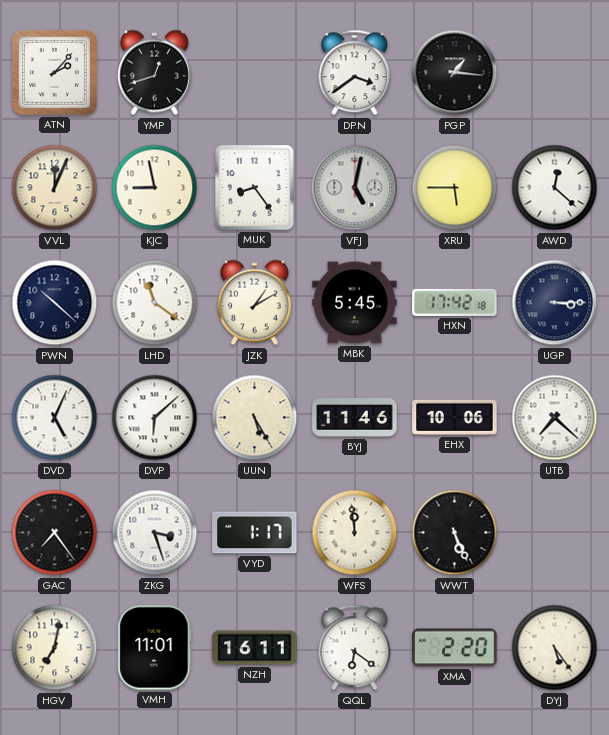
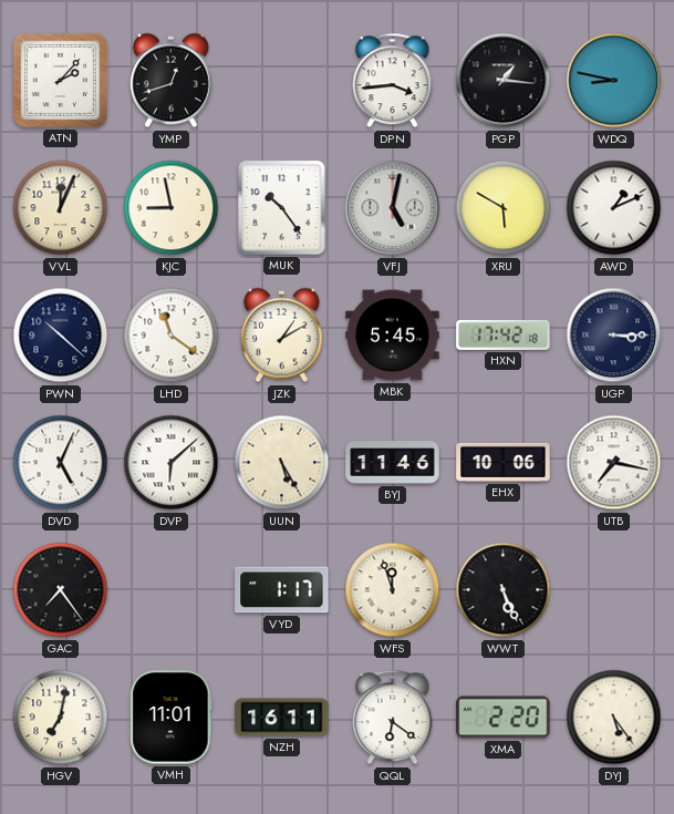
DPN: 3:39 -> 3:44
WDQ: none -> 8:47
MUK: 8:24 -> 10:24
XRU: 5:45 -> 5:50
AWD: 12:22 -> 1:11
UTB: 7:22 -> 7:17
ZKG: 3:27 -> none
WFS: 11:59 -> 11:57
